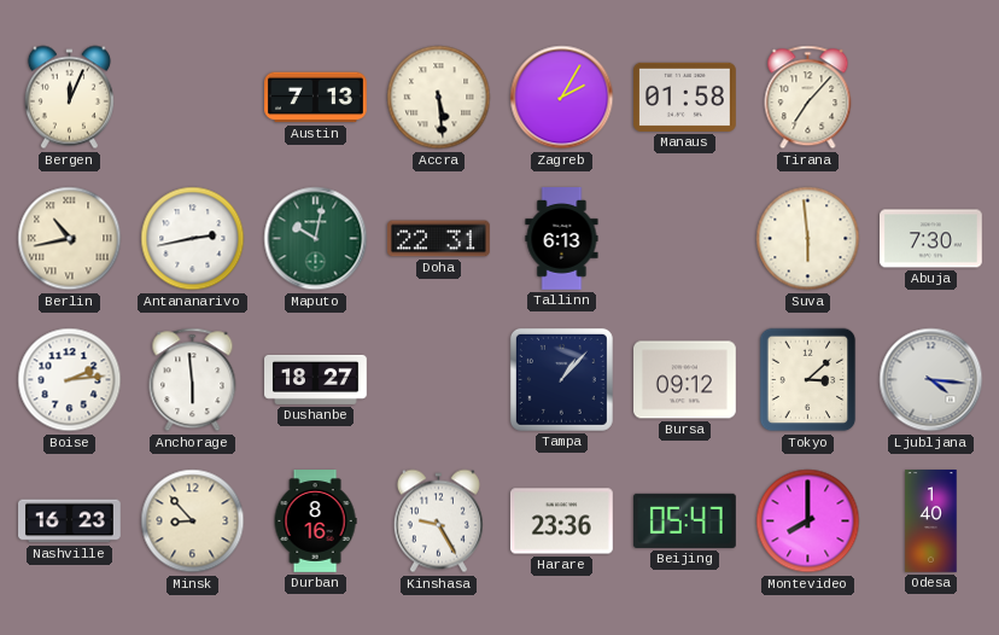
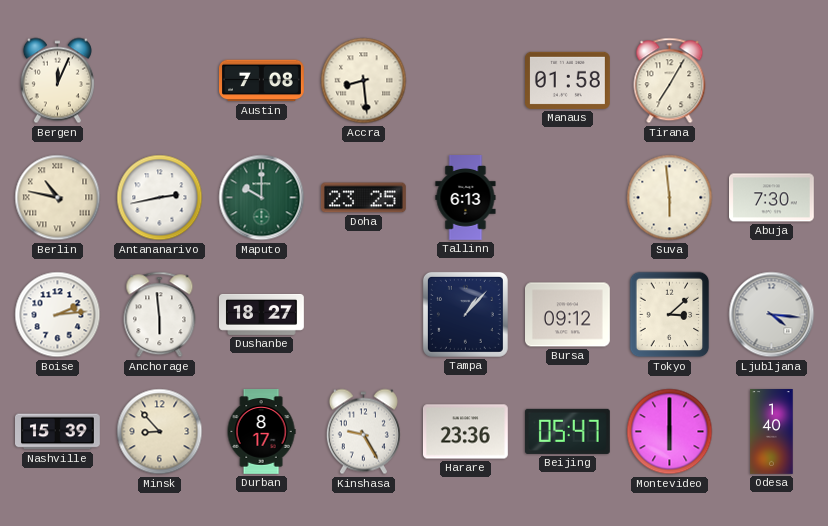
Austin: 7:13 -> 7:08
Accra: 5:29 -> 8:29
Zagreb: 2:05 -> none
Tirana: 7:07 -> 7:05
Berlin: 10:43 -> 10:47
Maputo: 10:02 -> 10:00
Doha: 22:31 -> 23:25
Nashville: 16:23 -> 15:39
Durban: 8:16 -> 8:17
Montevideo: 8:00 -> 6:00
